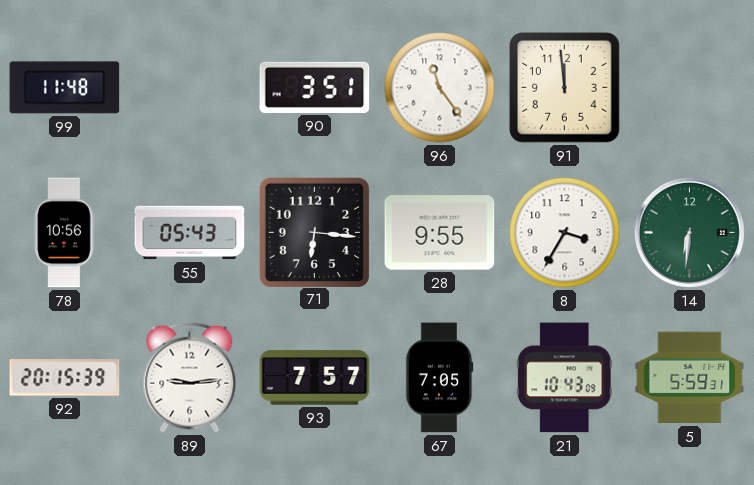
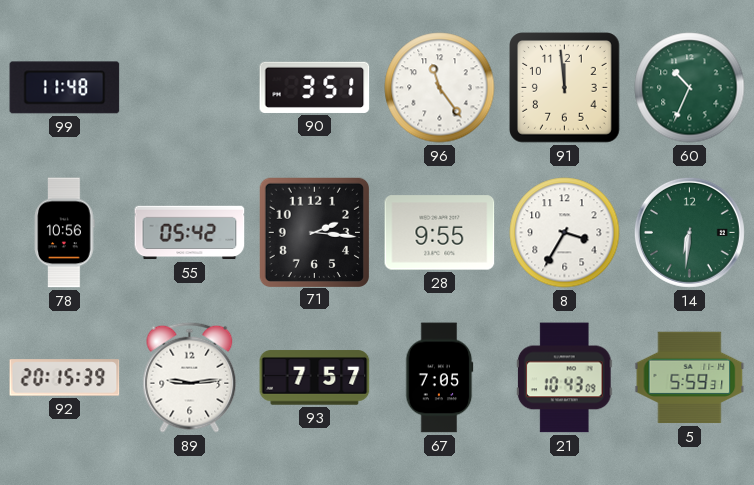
60: none -> 10:34
55: 05:43 -> 05:42
71: 6:16 -> 2:16
